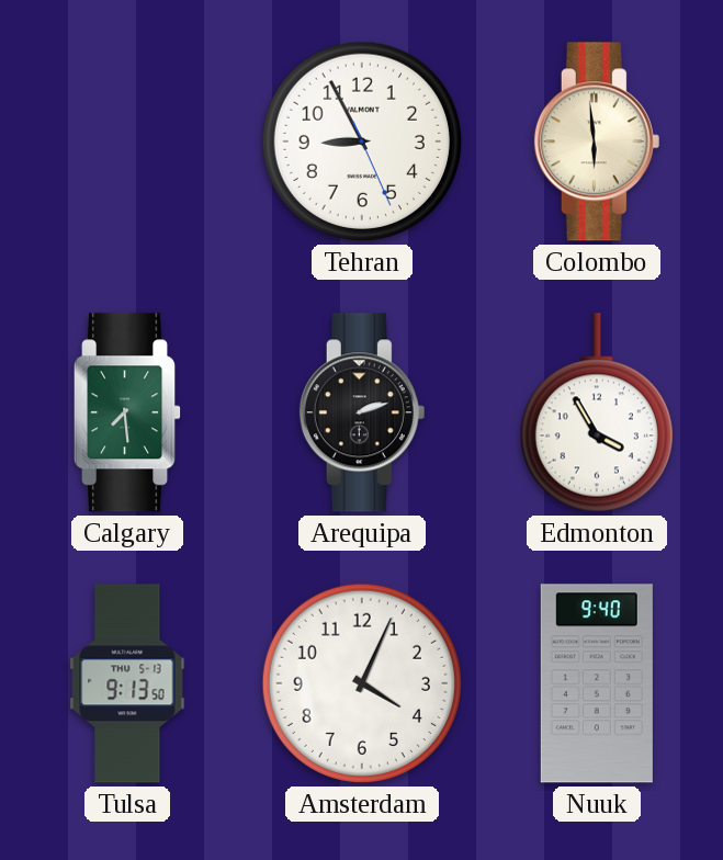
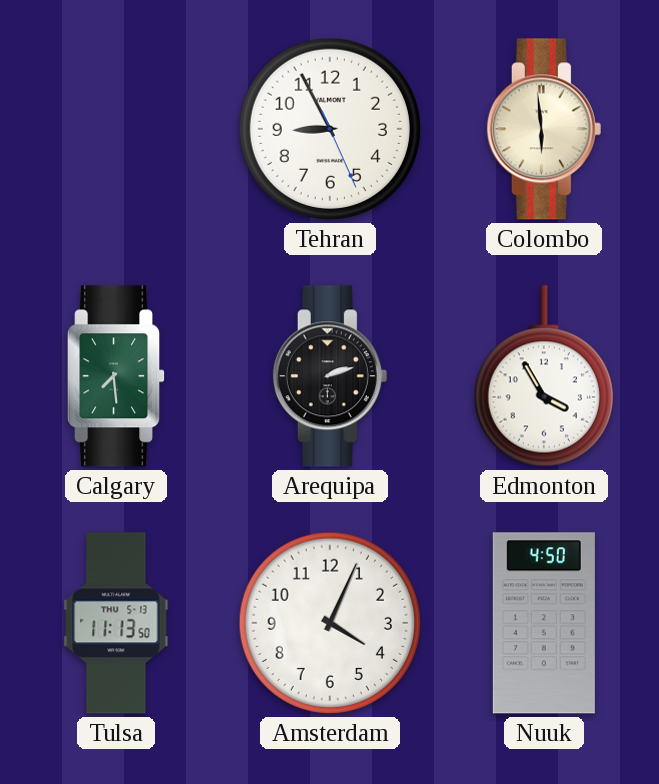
Tulsa: 9:13 -> 11:13
Nuuk: 9:40 -> 4:50
